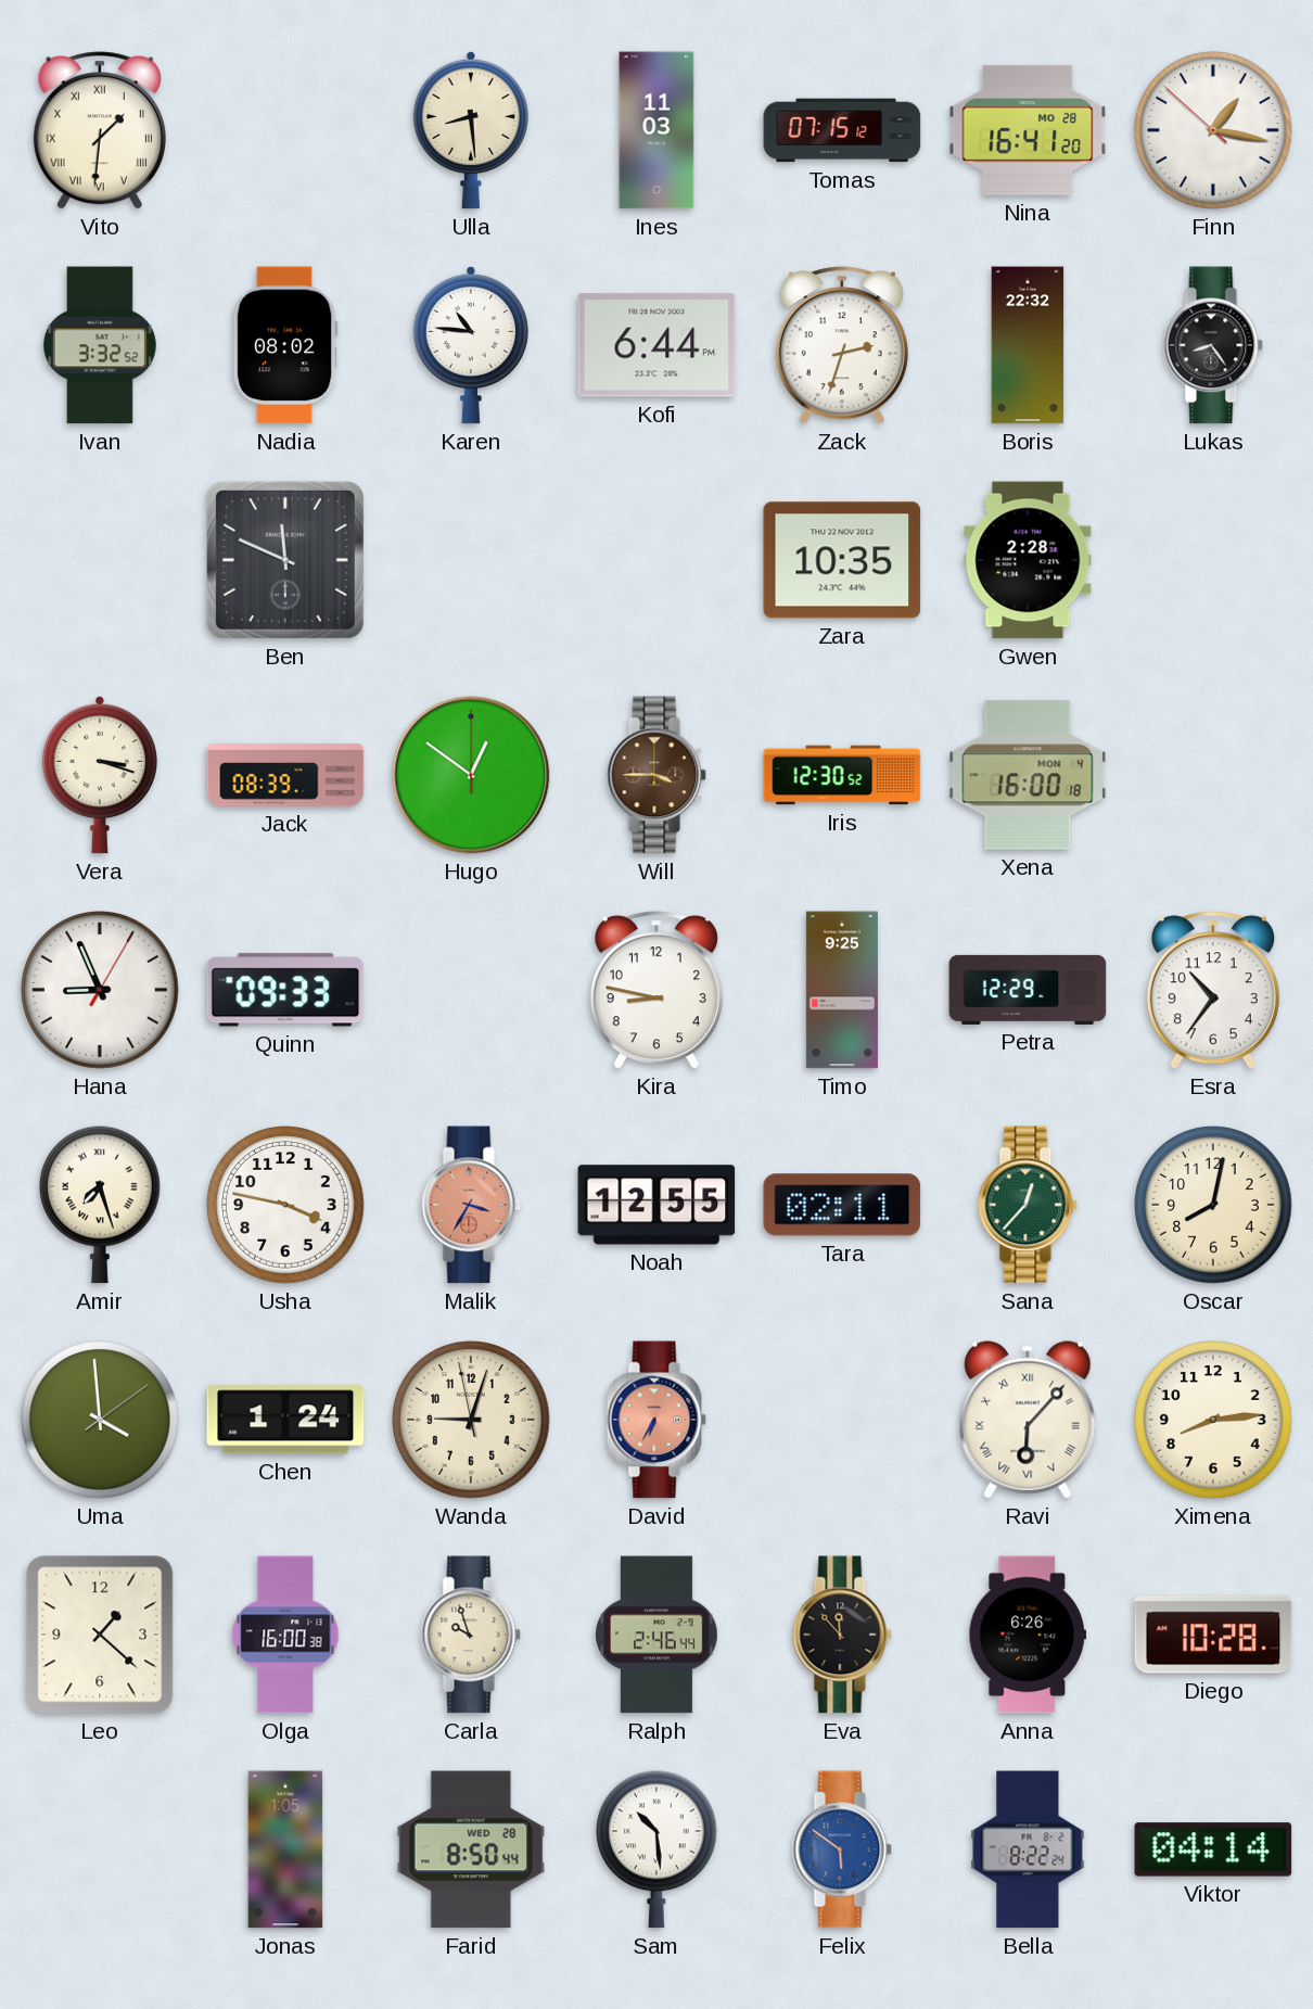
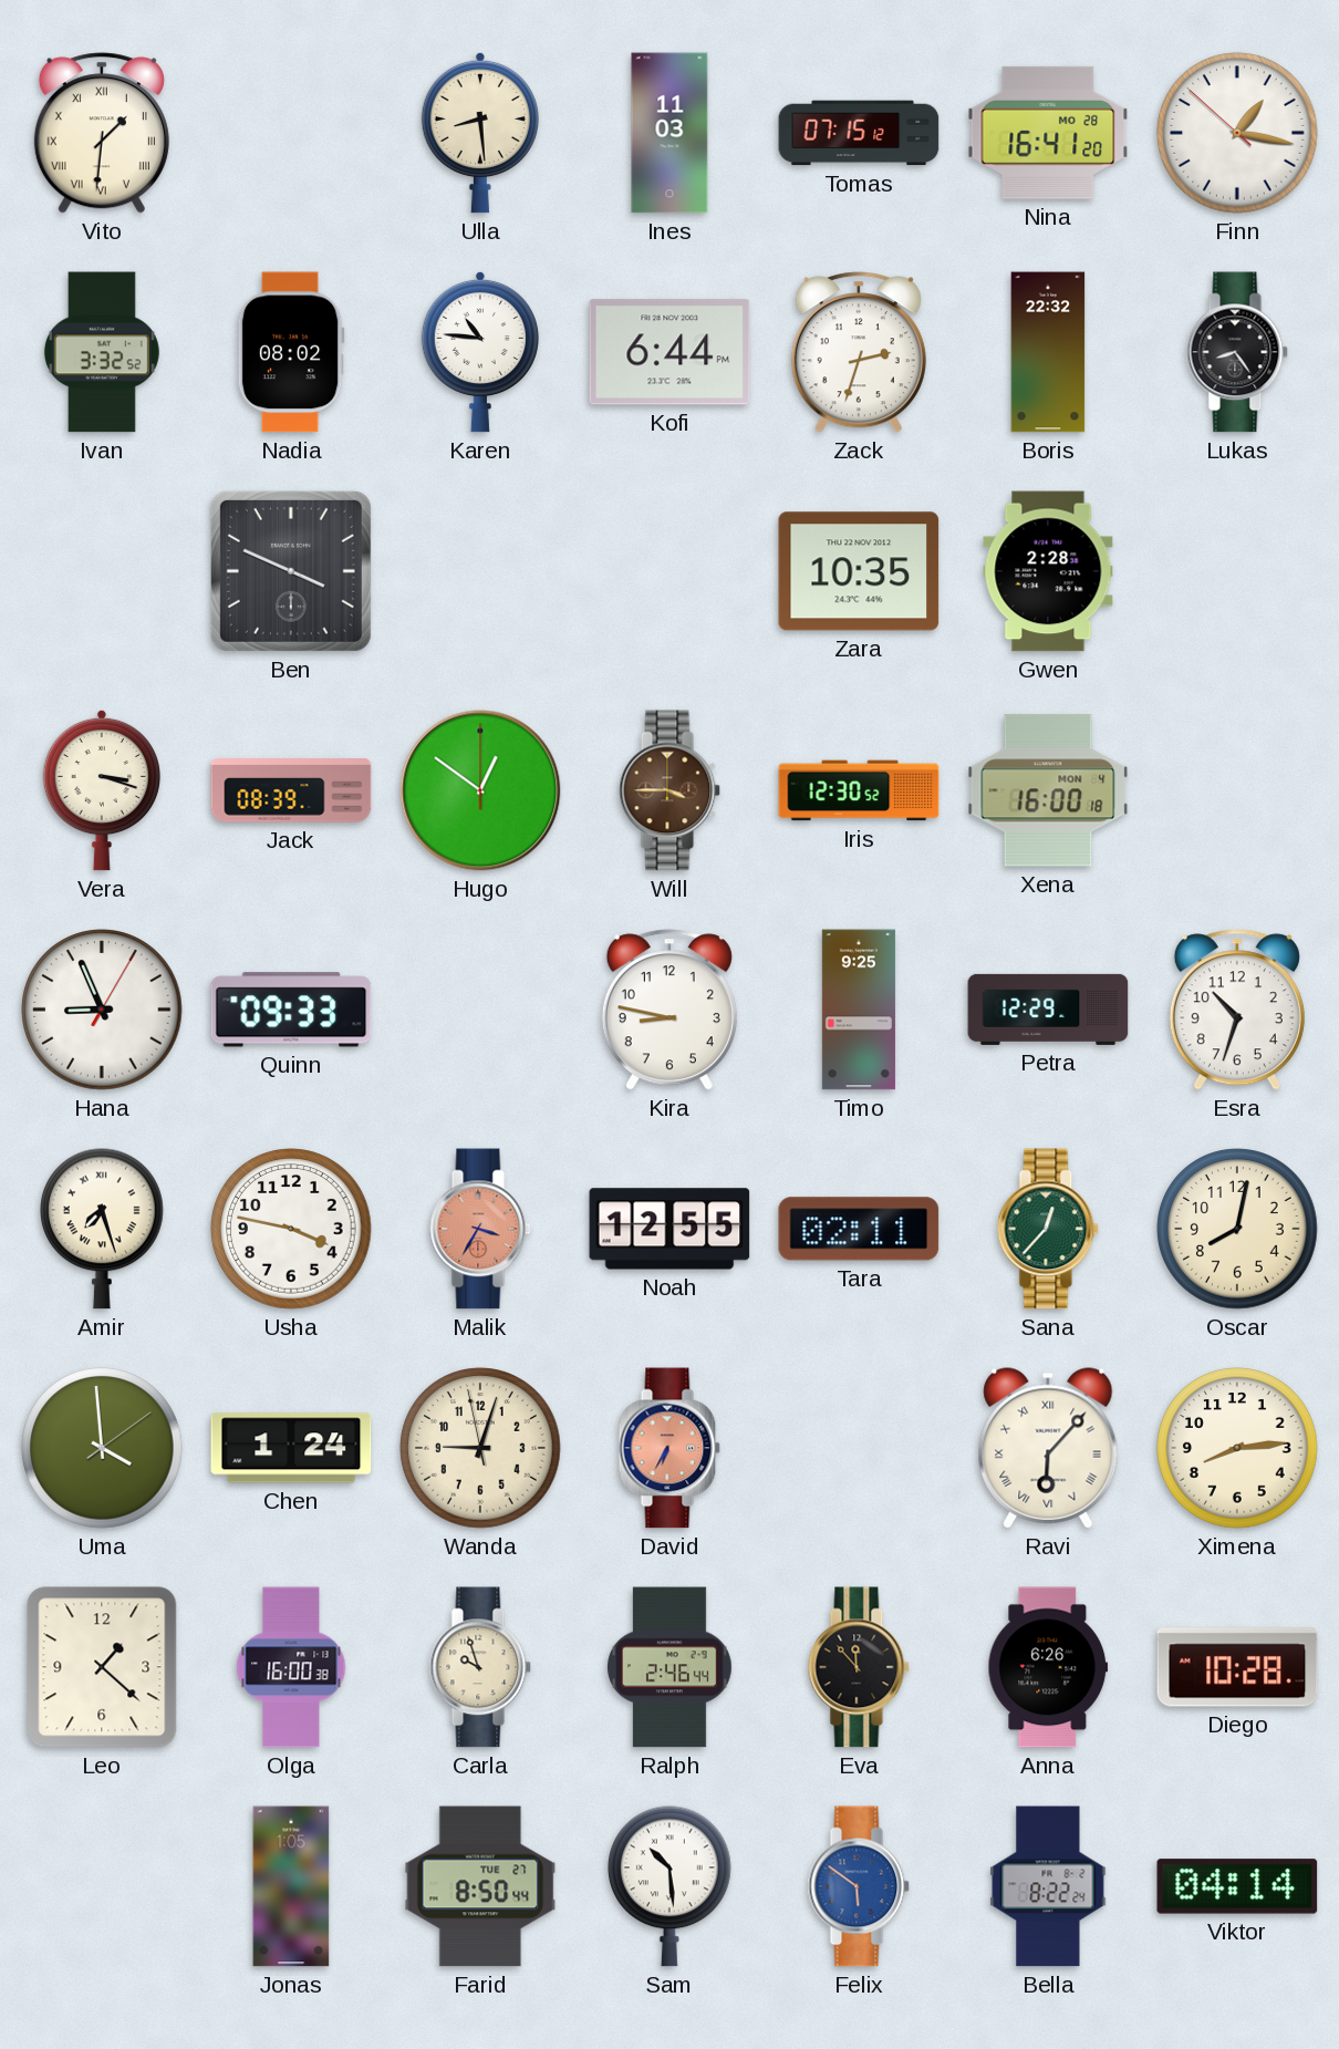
Ben: 11:49 -> 3:49
Esra: 10:36 -> 10:33
Farid date: WED 28 -> TUE 27
